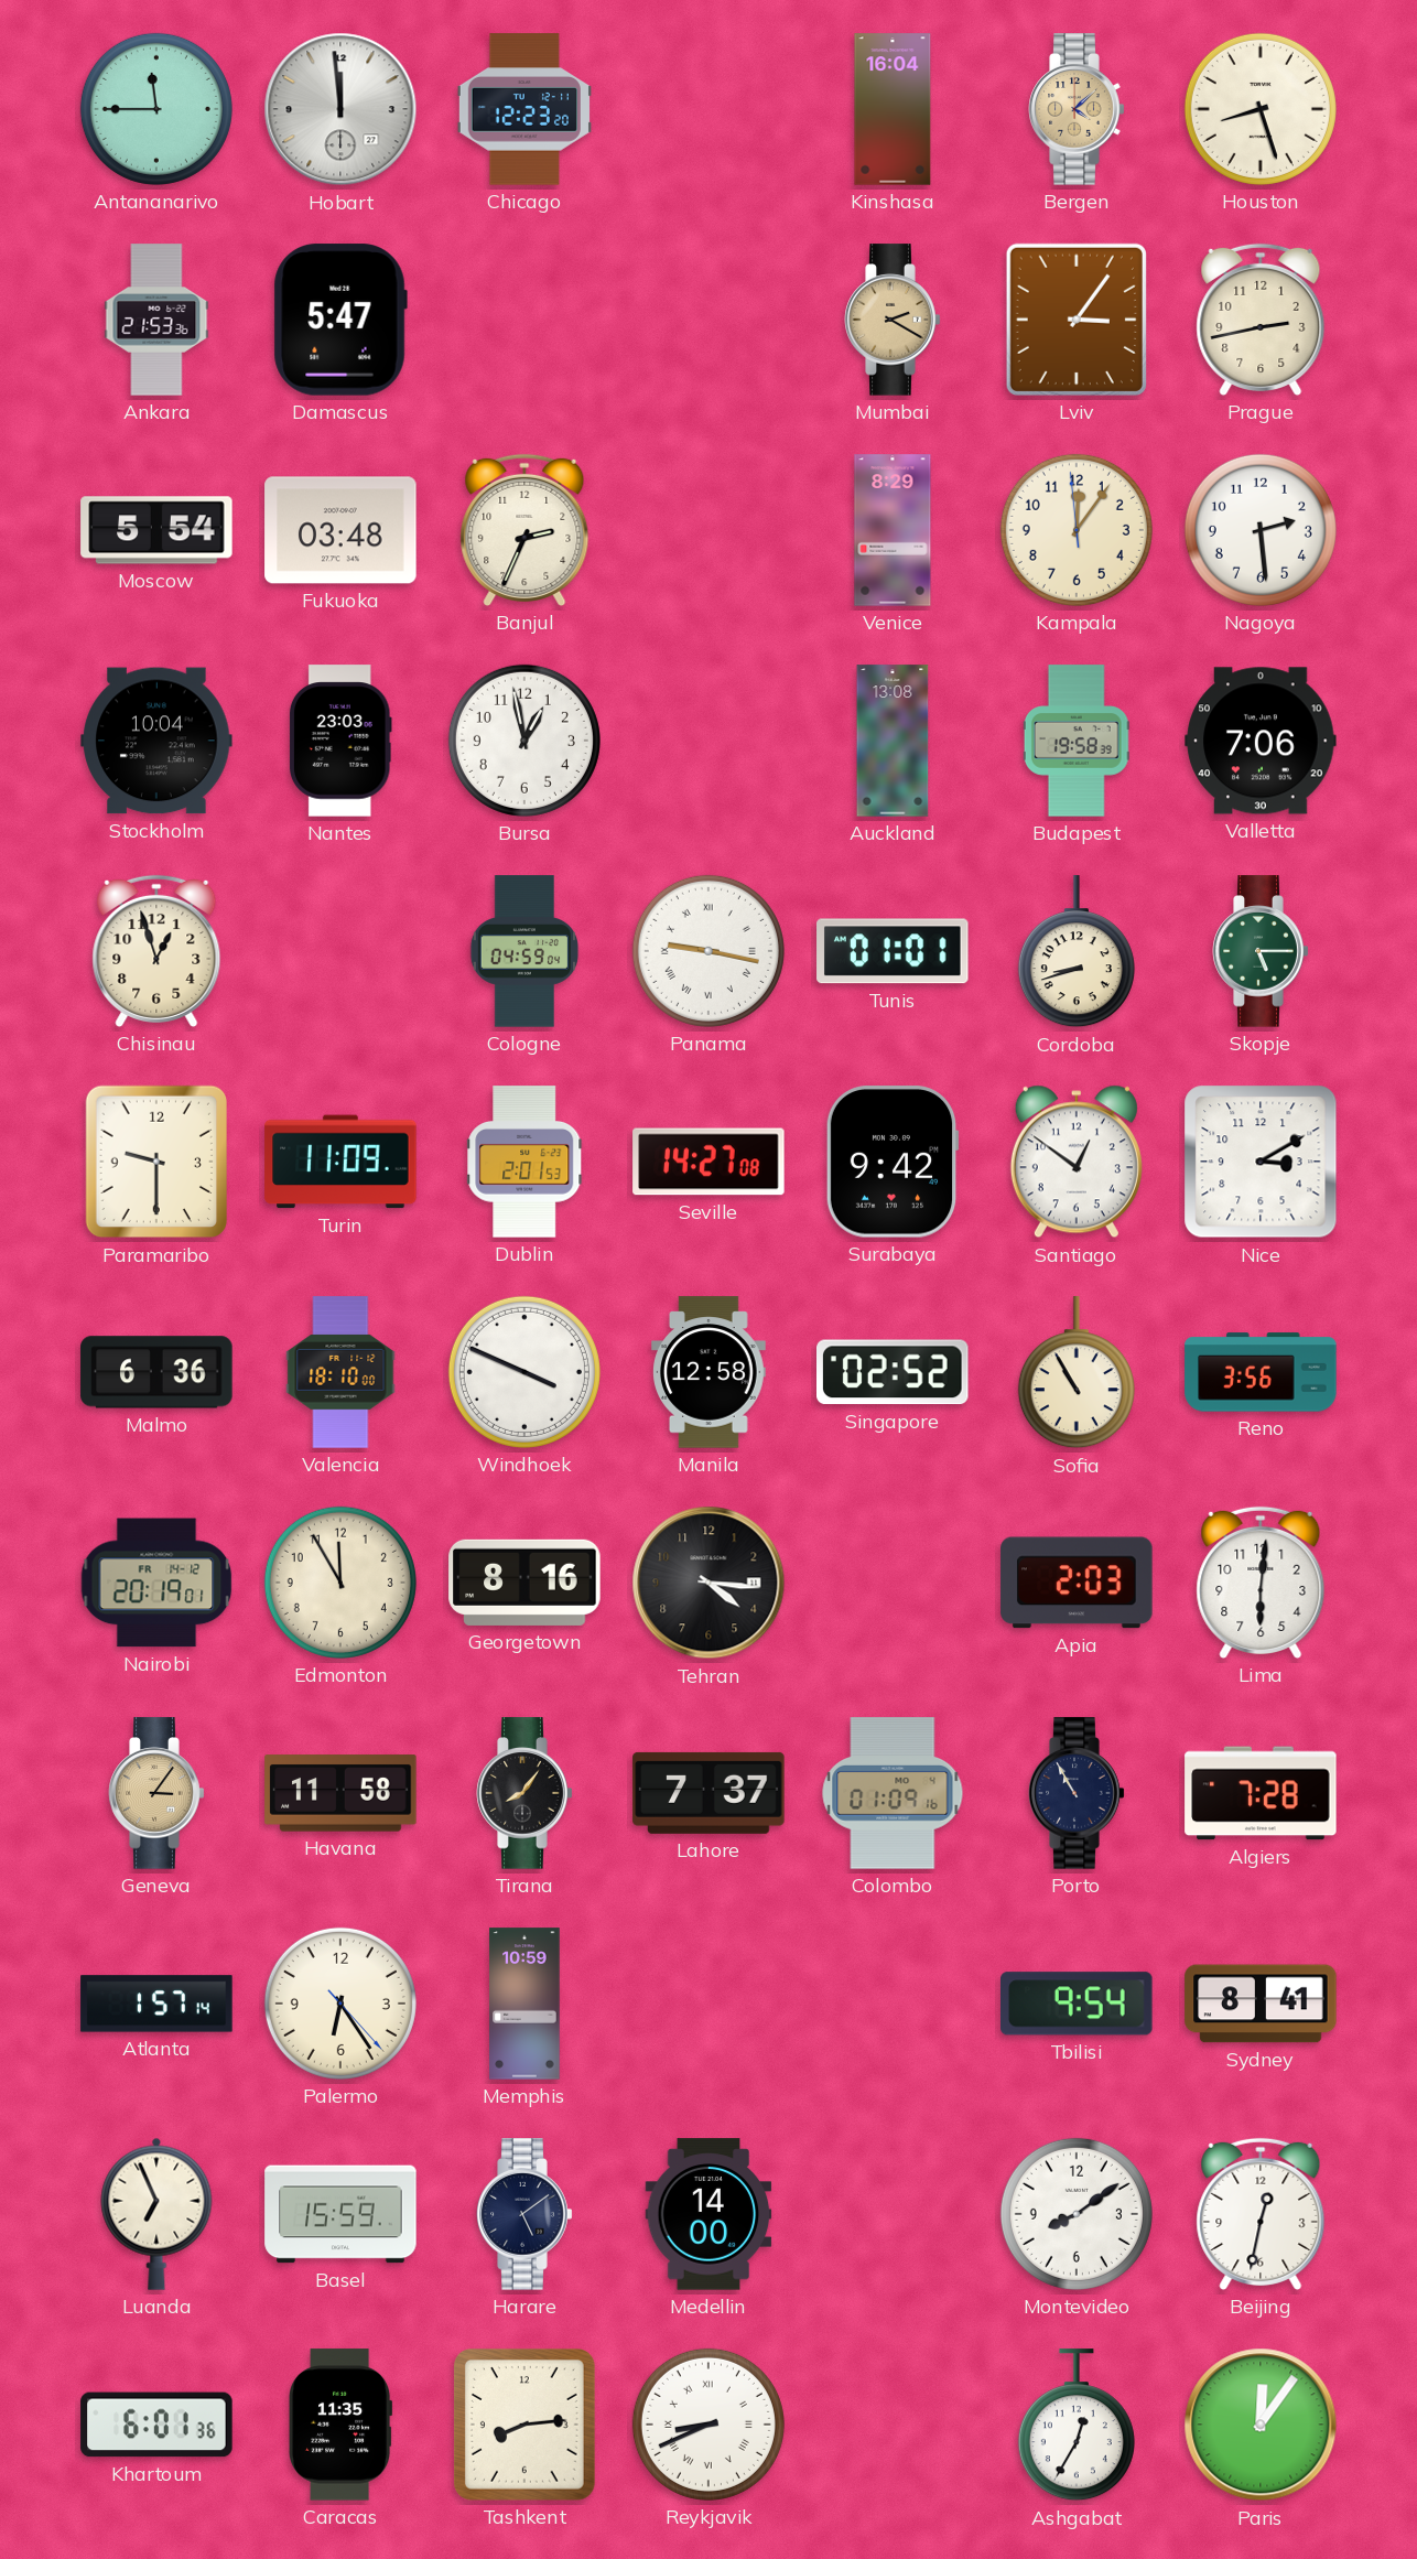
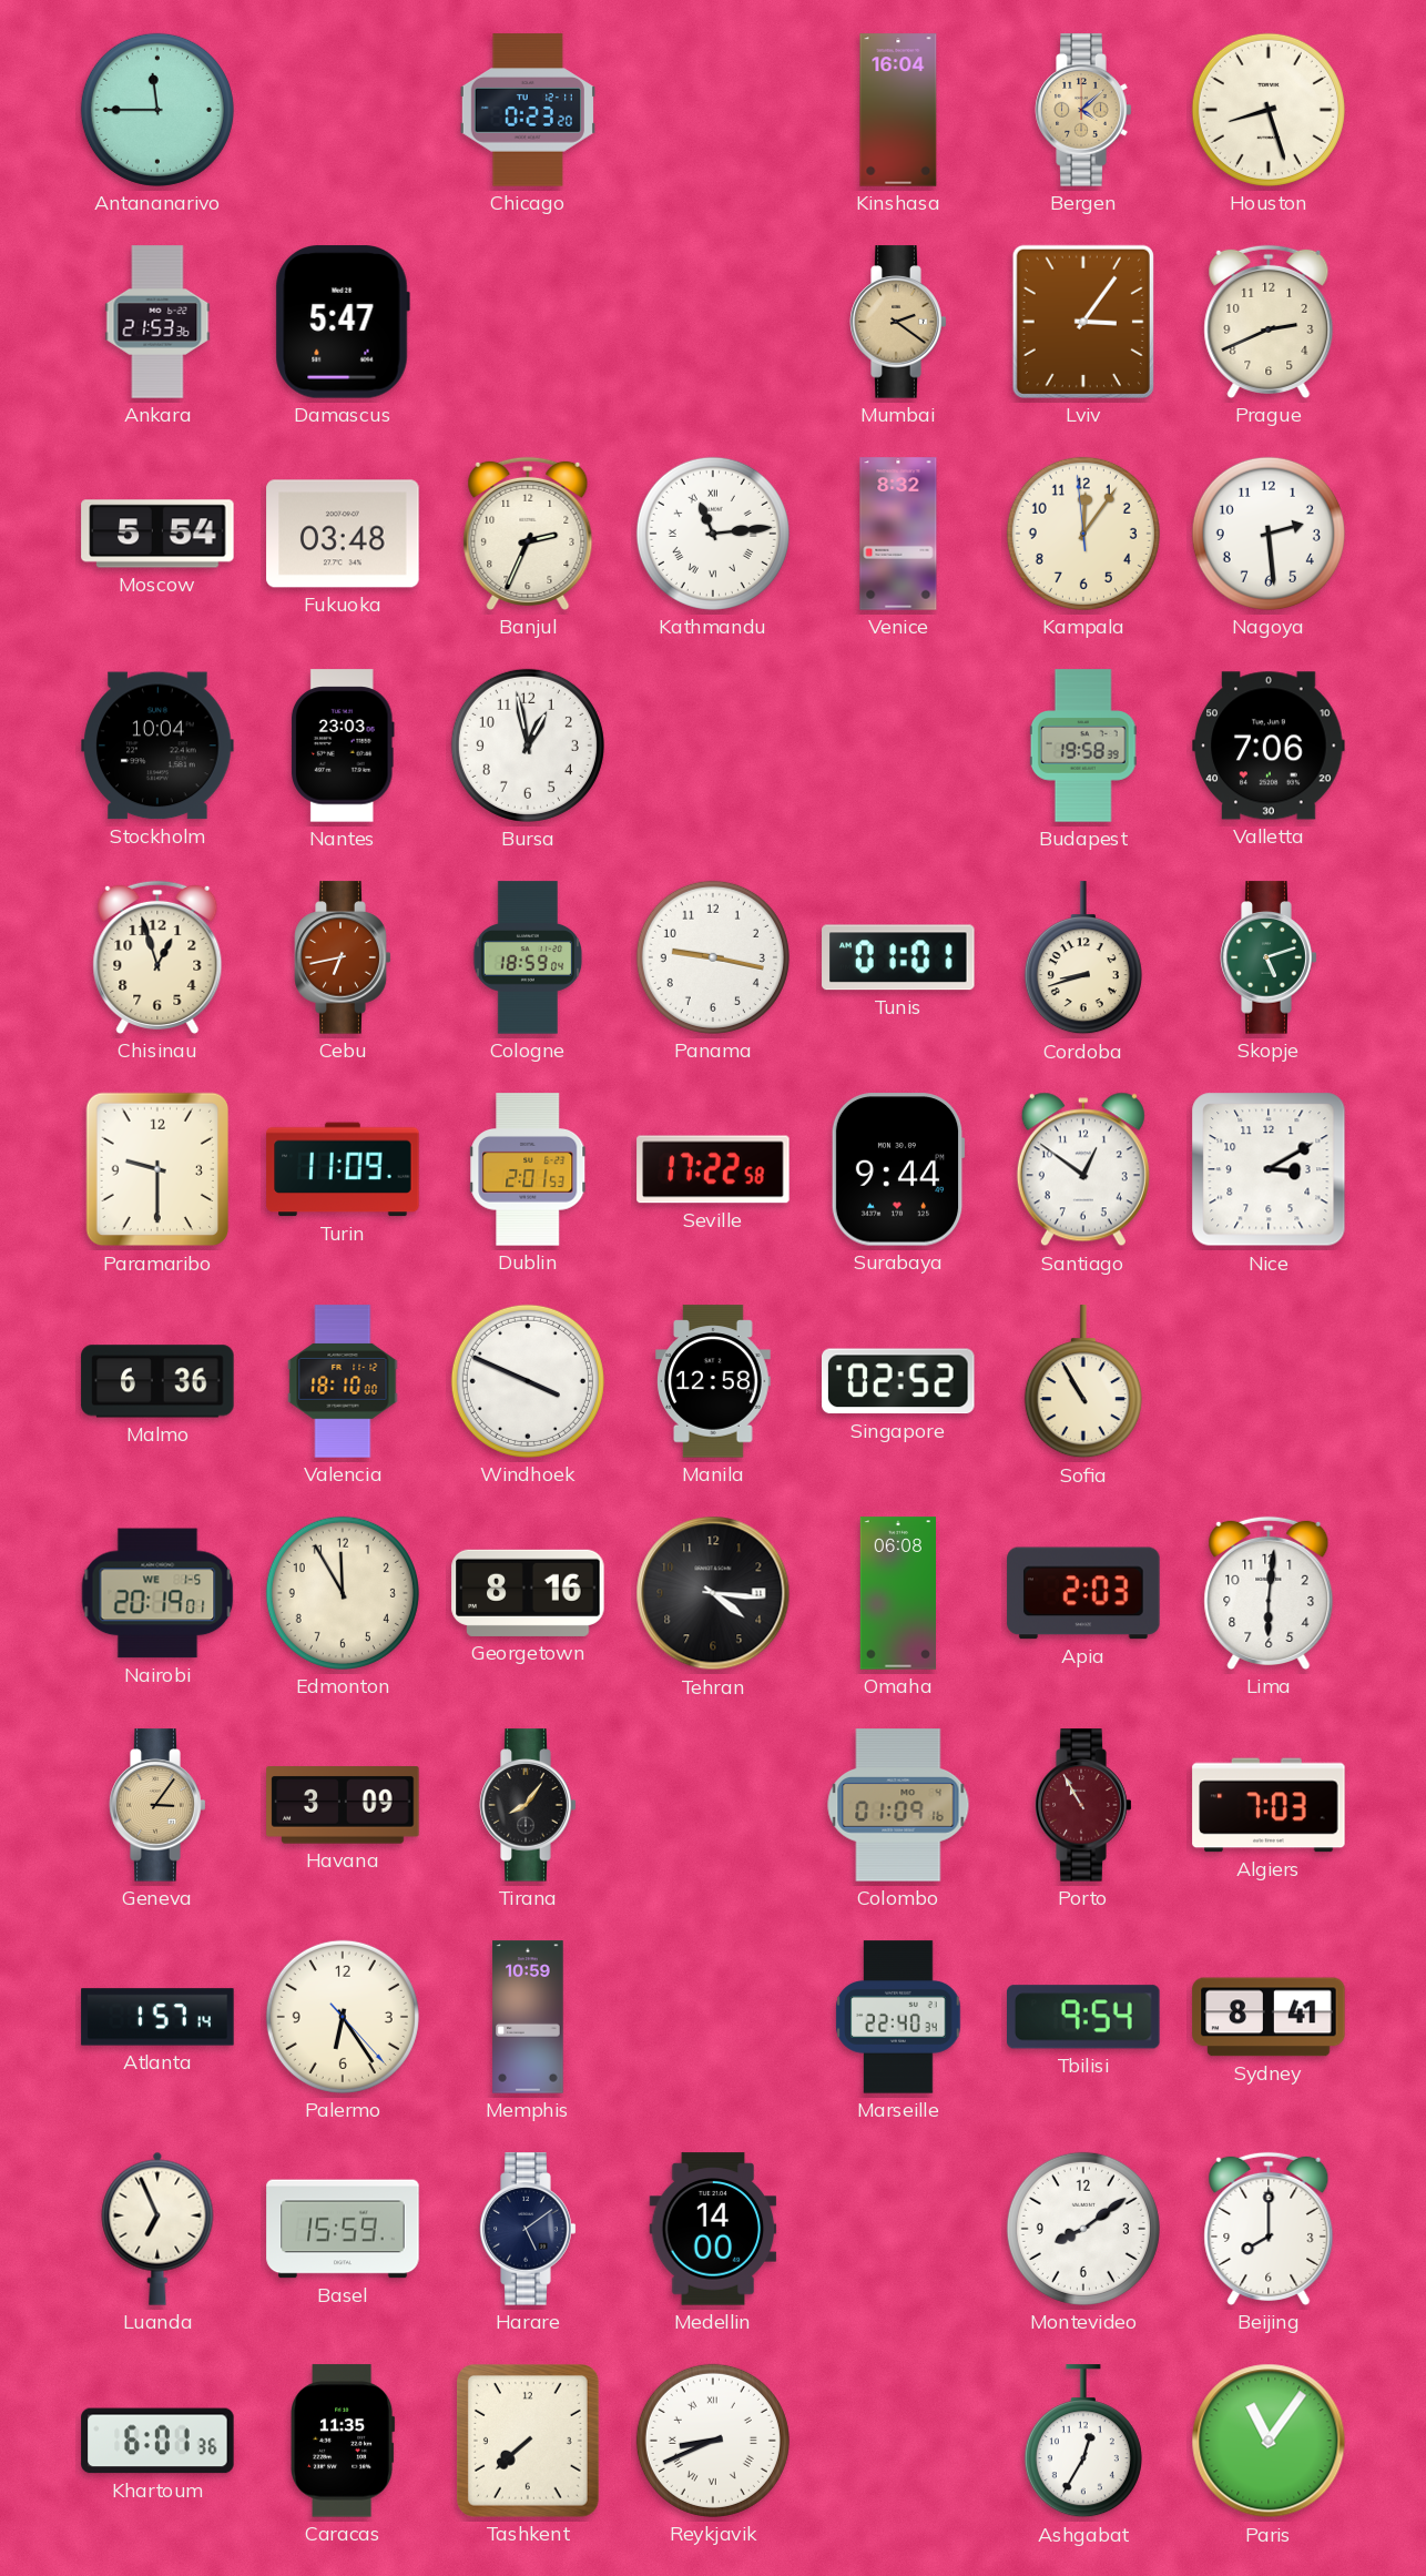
Hobart: 11:59 -> none
Chicago: 12:23 -> 0:23
Mumbai: 2:20 -> 2:21
Prague: 2:43 -> 2:41
Kathmandu: none -> 11:14
Venice: 8:29 -> 8:32
Auckland: 13:08 -> none
Cebu: none -> 6:43
Cologne: 04:59 -> 18:59
Panama numerals: Roman -> Arabic
Skopje: 5:15 -> 5:12
Seville: 14:27 -> 17:22
Surabaya: 9:42 -> 9:44
Reno: 3:56 -> none
Nairobi date: FR 14-12 -> WE 1-5
Omaha: none -> 06:08
Havana: 11:58 -> 3:09
Lahore: 7:37 -> none
Porto dial: navy -> burgundy
Algiers: 7:28 -> 7:03
Marseille: none -> 22:40
Beijing: 12:32 -> 8:00
Tashkent: 8:14 -> 7:38
Paris: 12:06 -> 11:06
